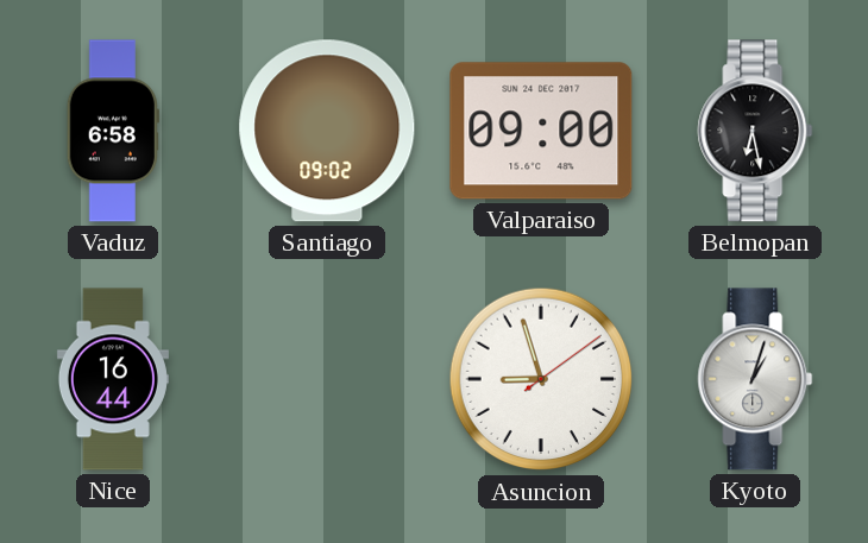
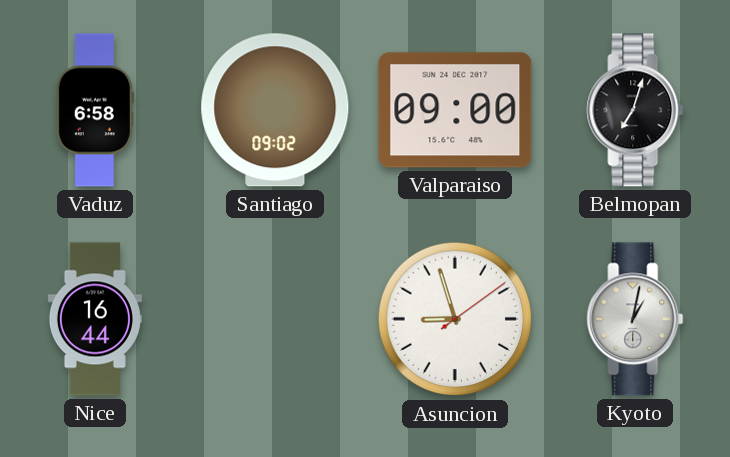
Belmopan: 6:28 -> 7:03
Kyoto: 1:03 -> 1:02
